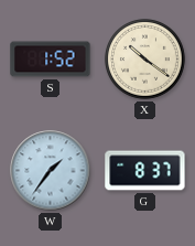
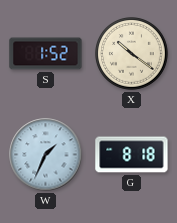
W: 1:36 -> 1:34
G: 8:37 -> 8:18
